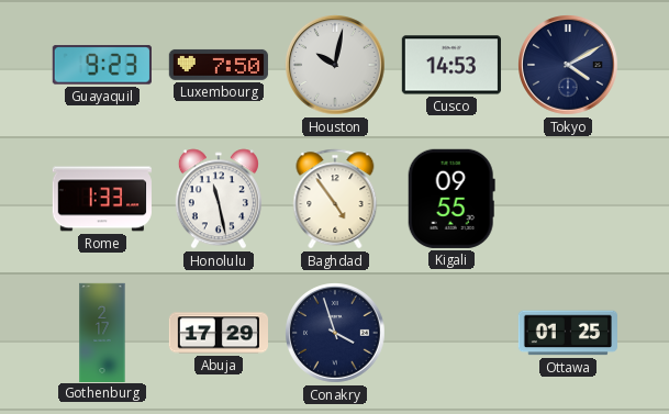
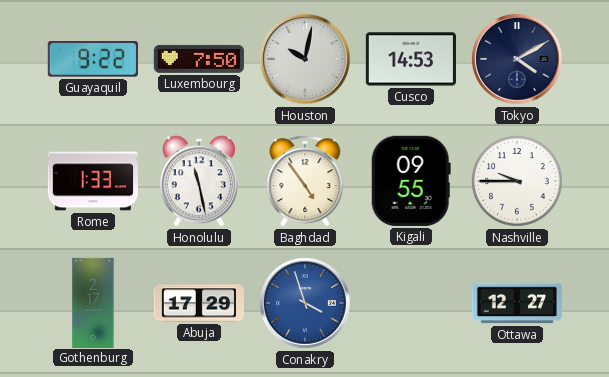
Guayaquil: 9:23 -> 9:22
Nashville: none -> 9:45
Conakry dial: navy -> blue
Ottawa: 01:25 -> 12:27
